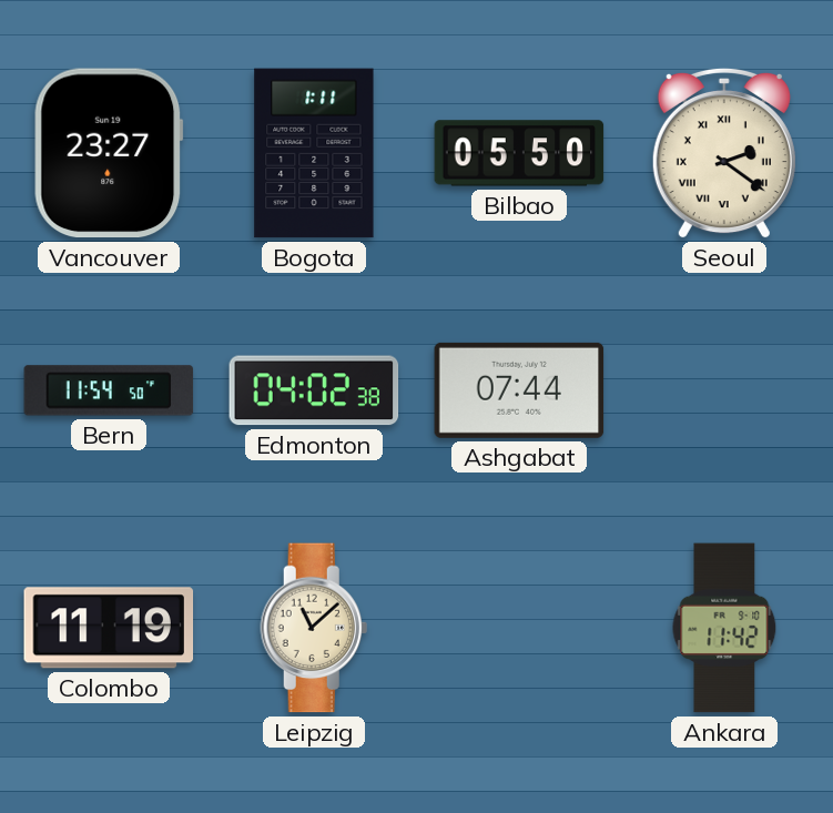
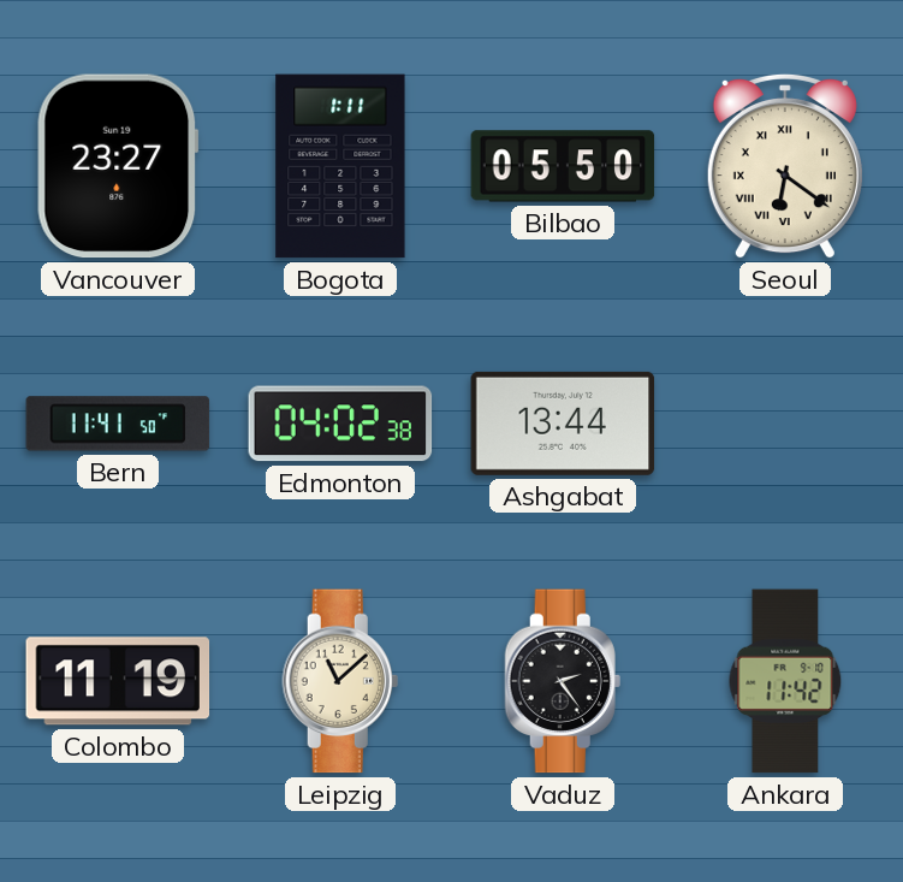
Seoul: 2:21 -> 6:21
Bern: 11:54 -> 11:41
Ashgabat: 07:44 -> 13:44
Vaduz: none -> 2:24
